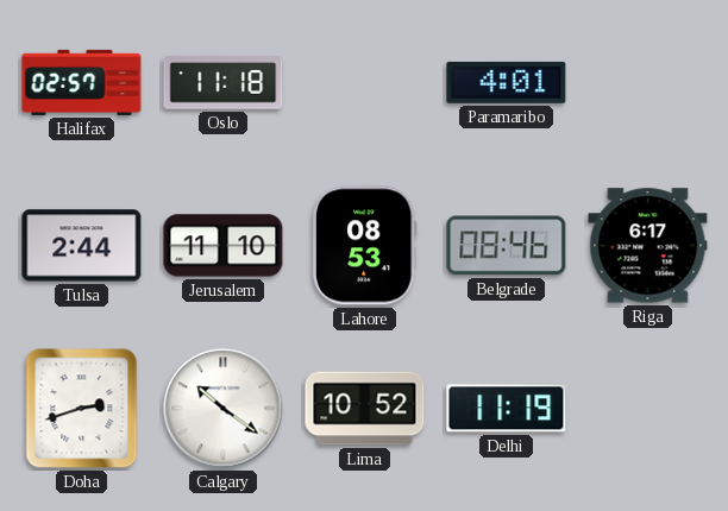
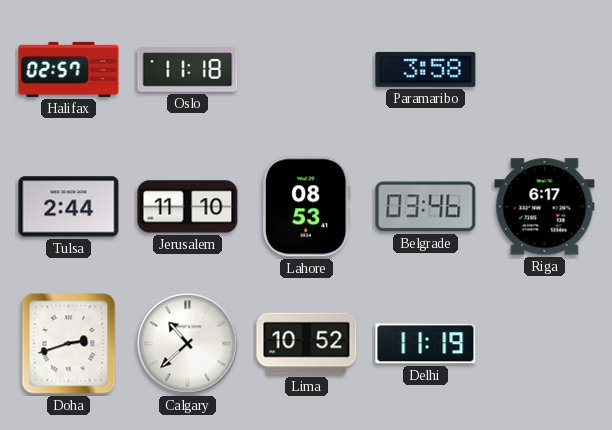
Paramaribo: 4:01 -> 3:58
Belgrade: 08:46 -> 03:46
Calgary: 10:21 -> 10:38
